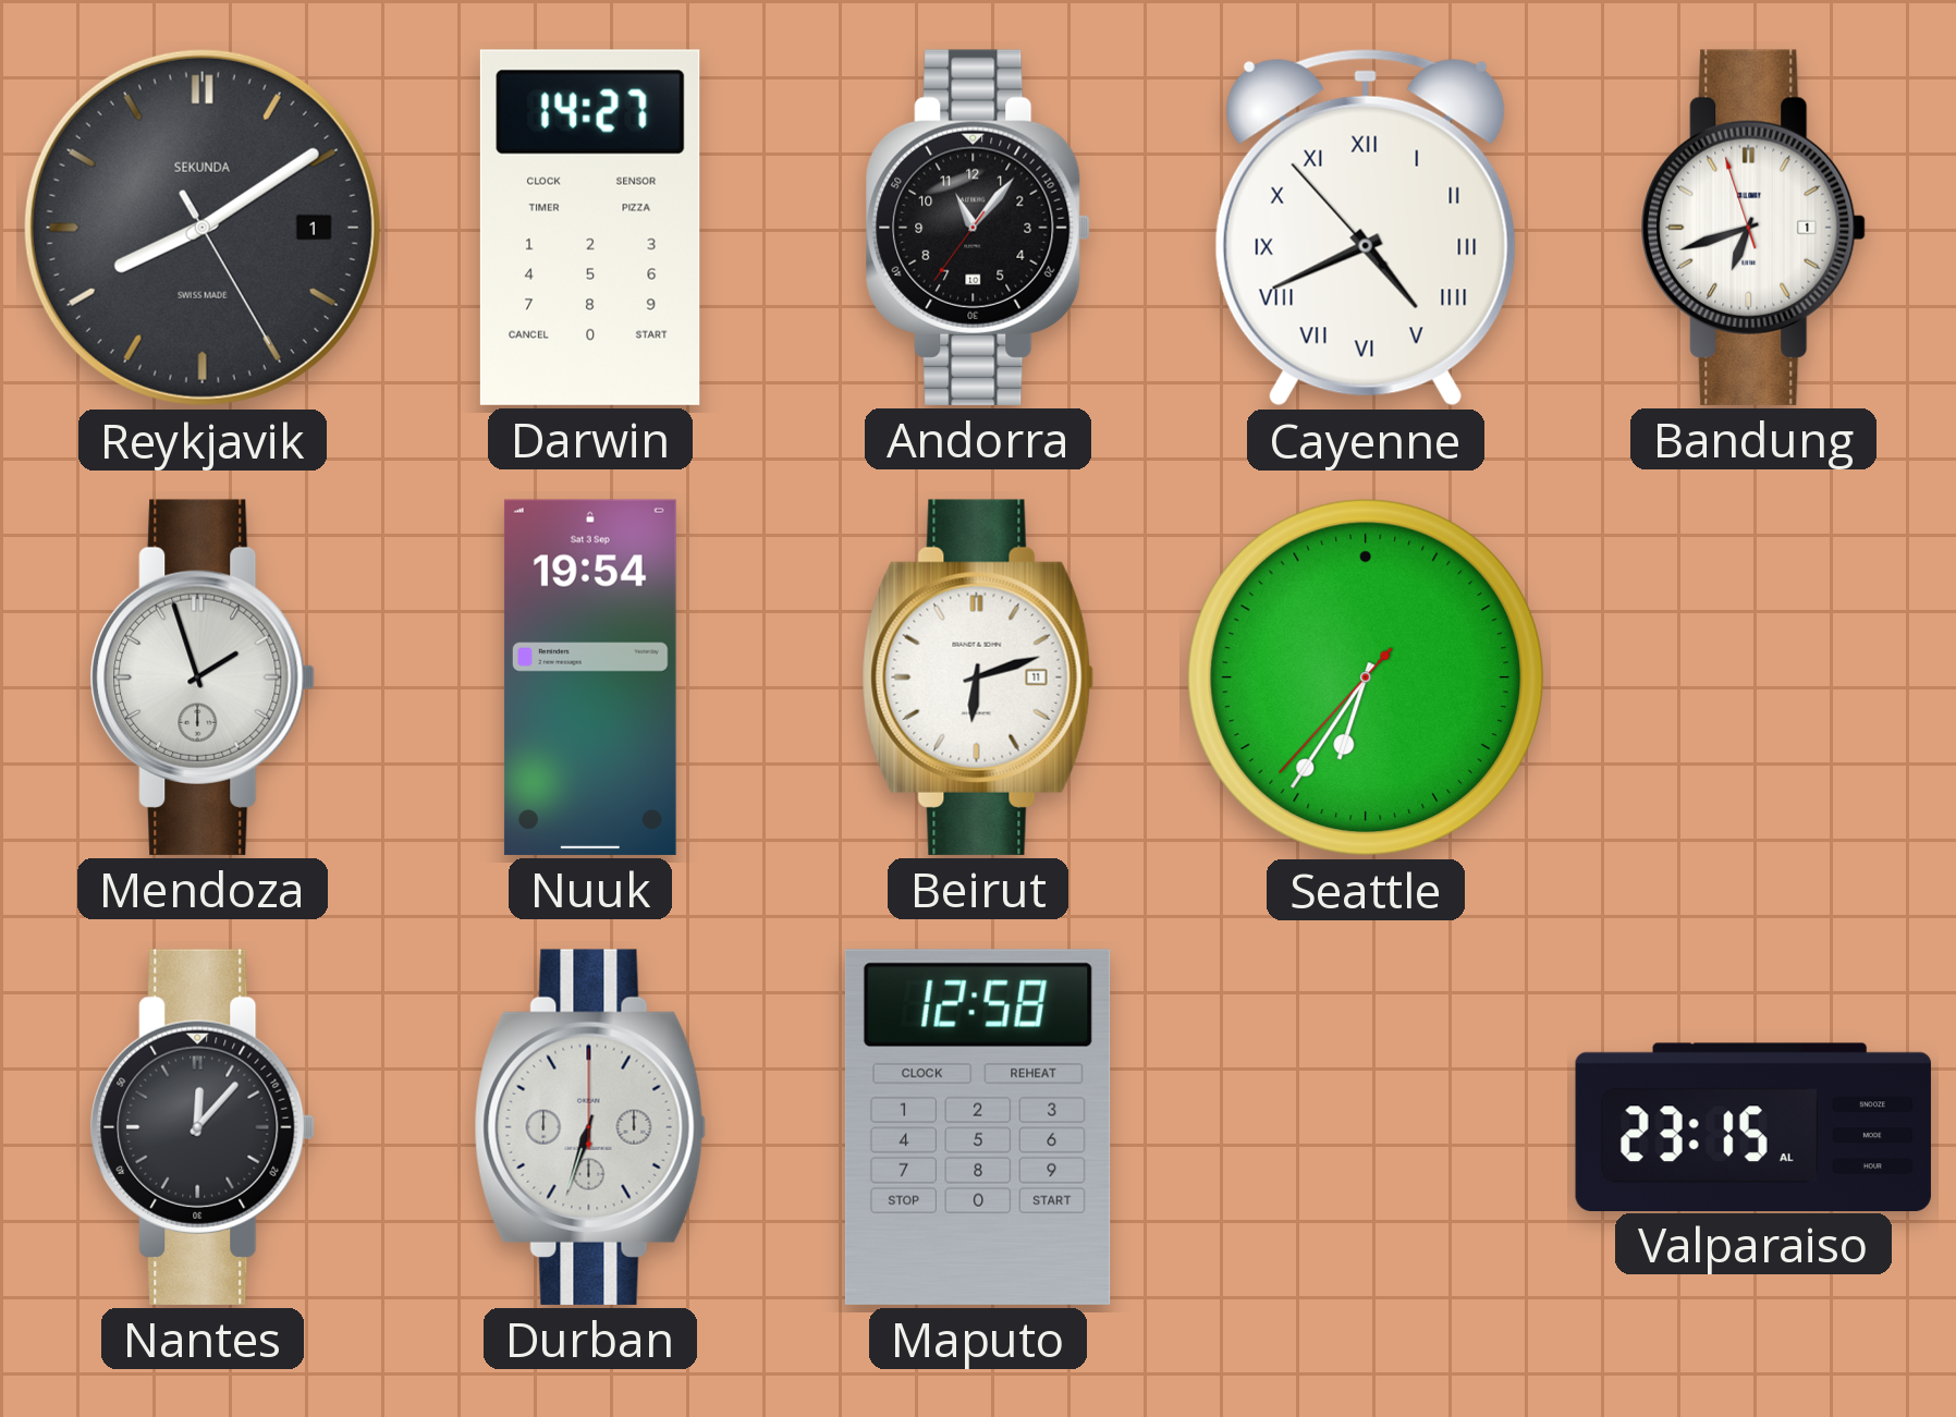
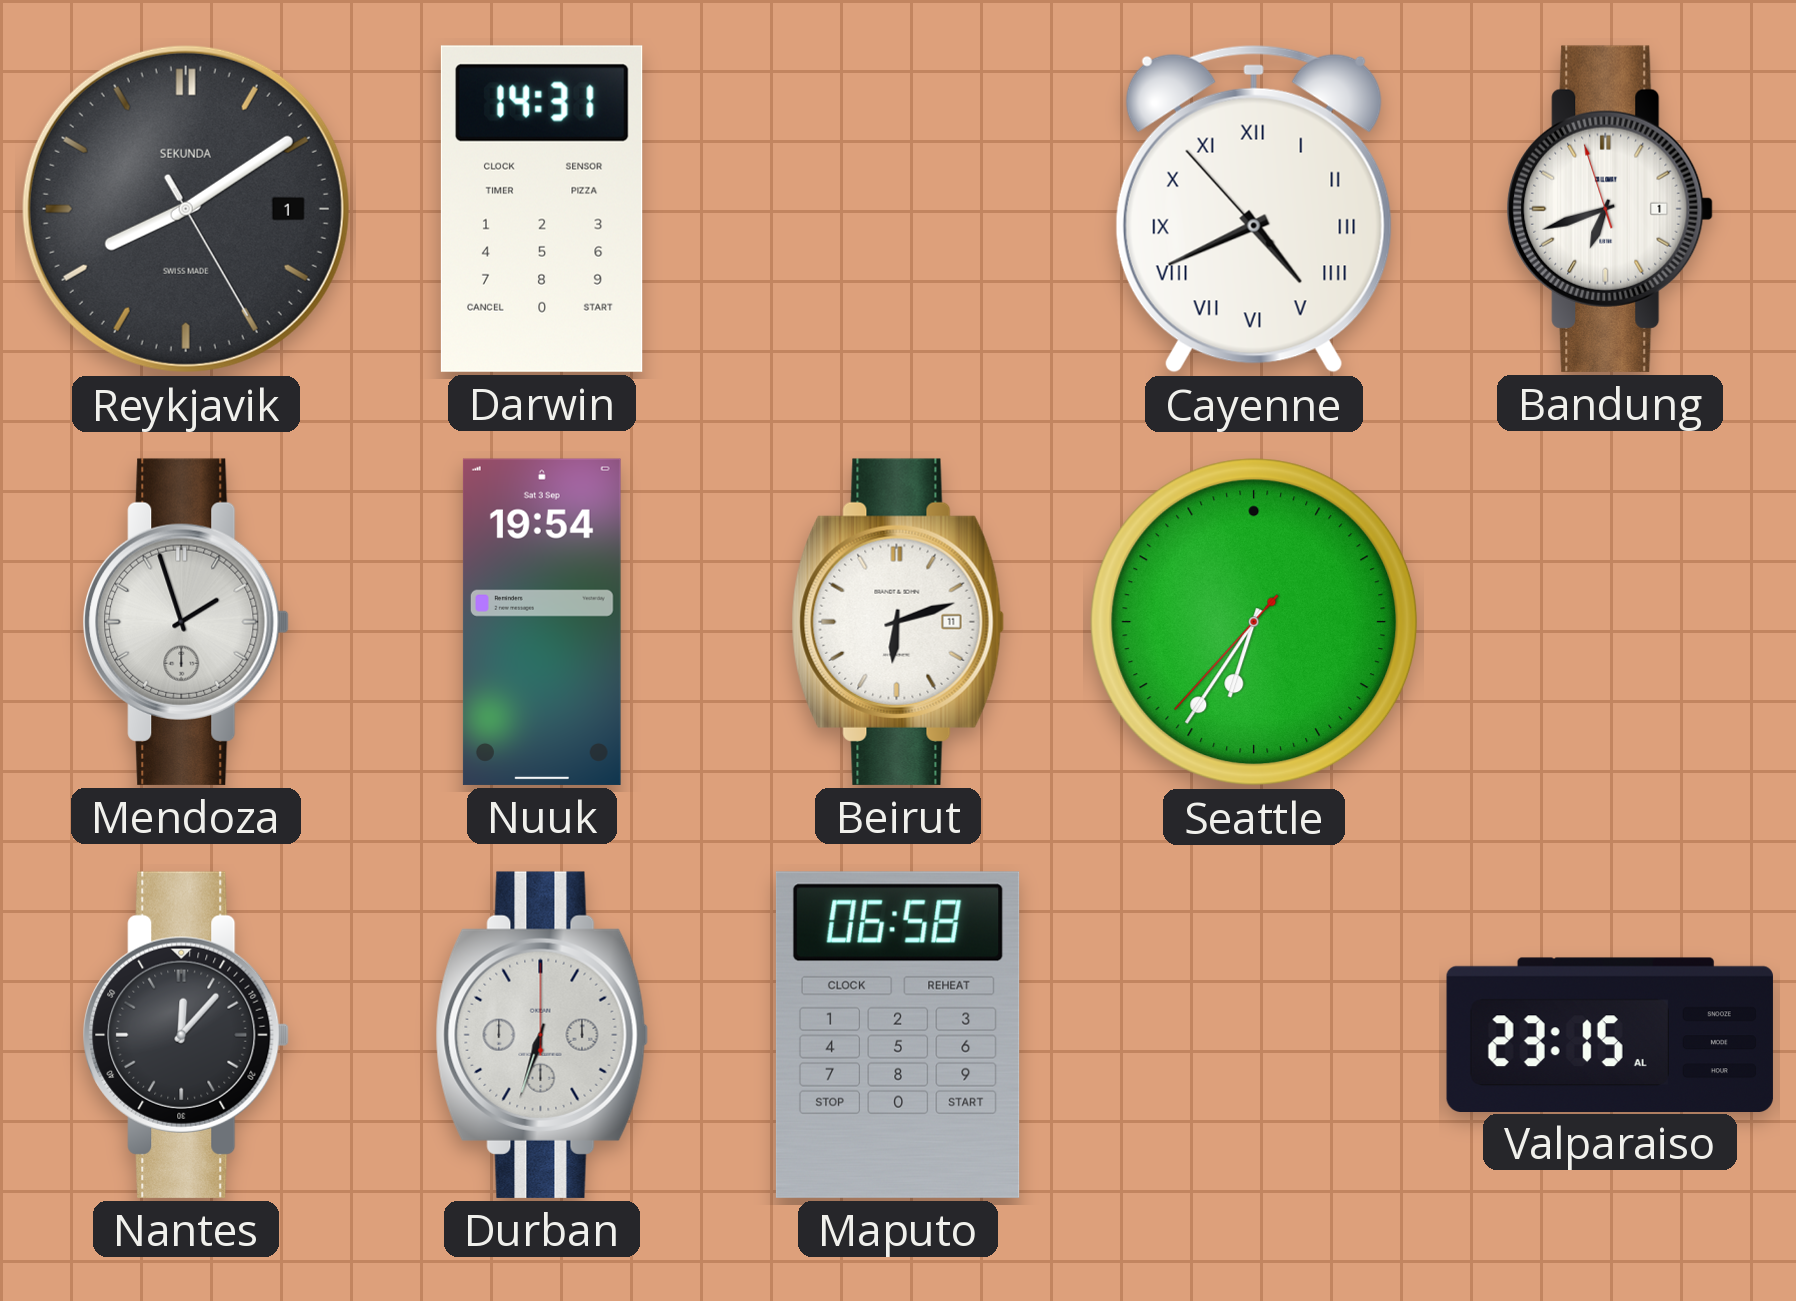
Darwin: 14:27 -> 14:31
Andorra: 11:06 -> none
Maputo: 12:58 -> 06:58
